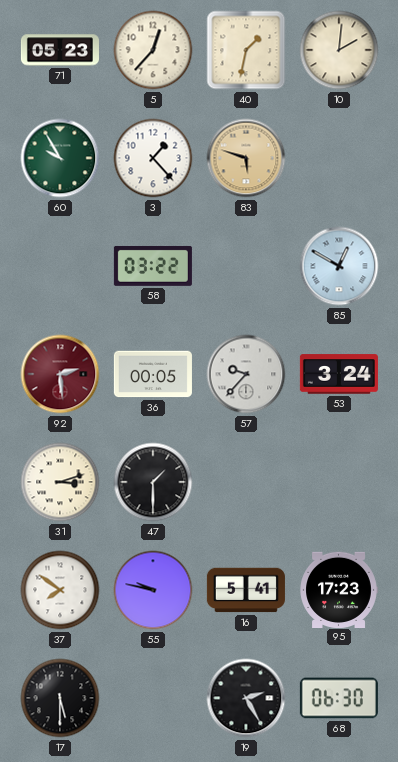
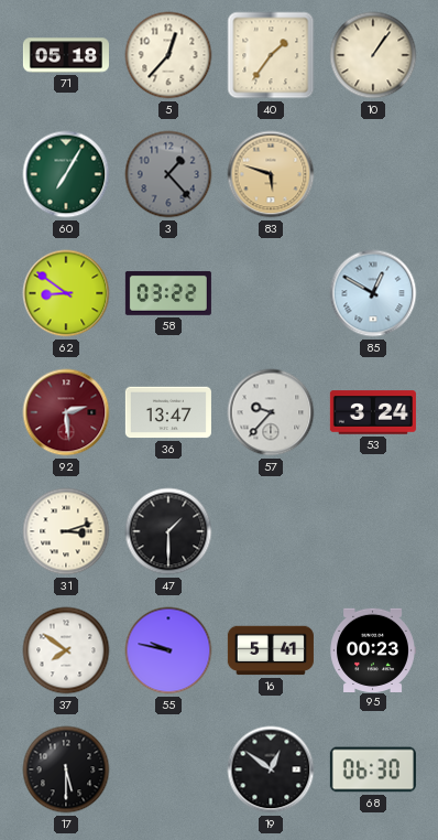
71: 05:23 -> 05:18
40: 1:32 -> 1:36
10: 2:01 -> 1:06
60: 9:55 -> 7:05
3 dial: white -> grey
62: none -> 8:51
36: 00:05 -> 13:47
95: 17:23 -> 00:23
19: 2:25 -> 12:51
